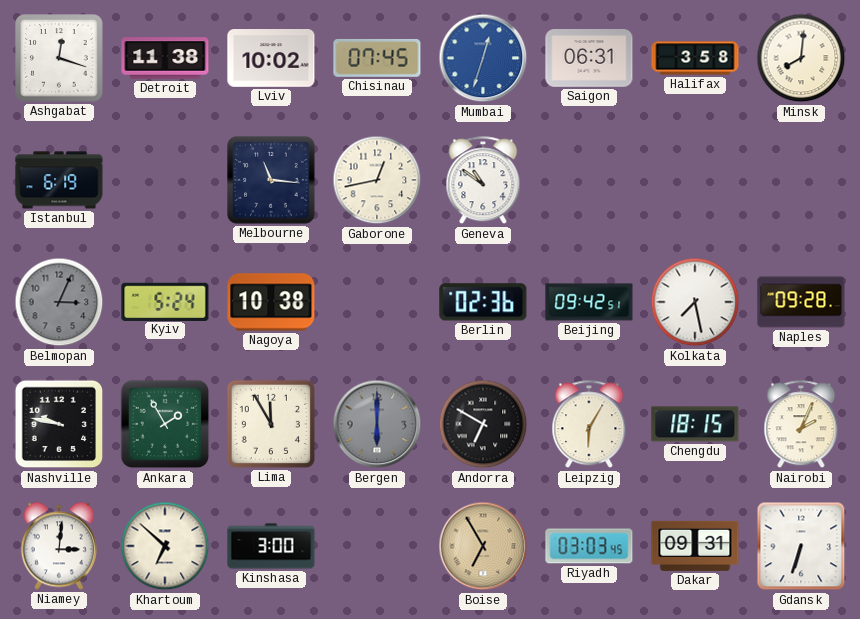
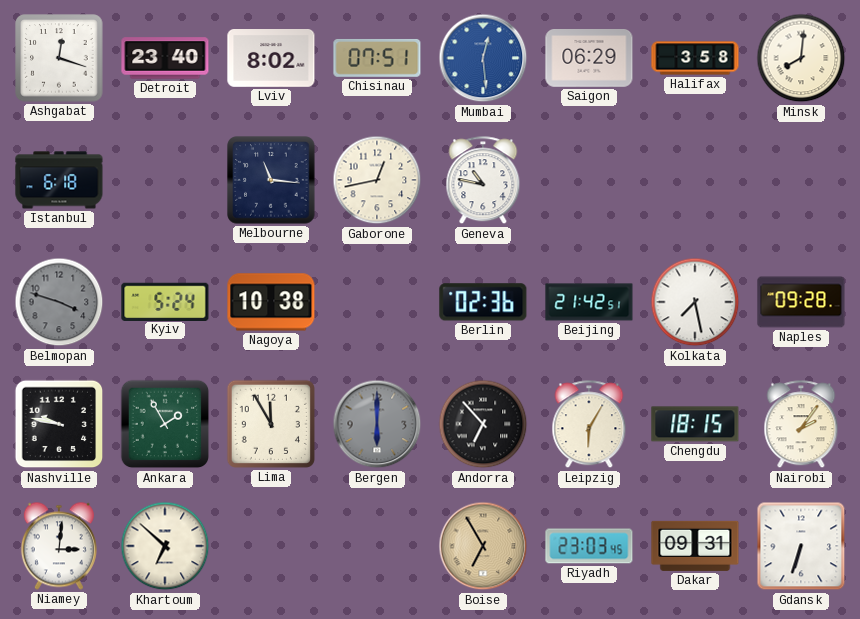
Detroit: 11:38 -> 23:40
Lviv: 10:02 -> 8:02
Chisinau: 07:45 -> 07:51
Mumbai: 12:33 -> 12:29
Saigon: 06:31 -> 06:29
Istanbul: 6:19 -> 6:18
Geneva: 10:51 -> 10:47
Belmopan: 3:04 -> 3:48
Beijing: 09:42 -> 21:42
Andorra: 6:50 -> 6:53
Nairobi: 2:04 -> 2:06
Kinshasa: 3:00 -> none
Riyadh: 03:03 -> 23:03
